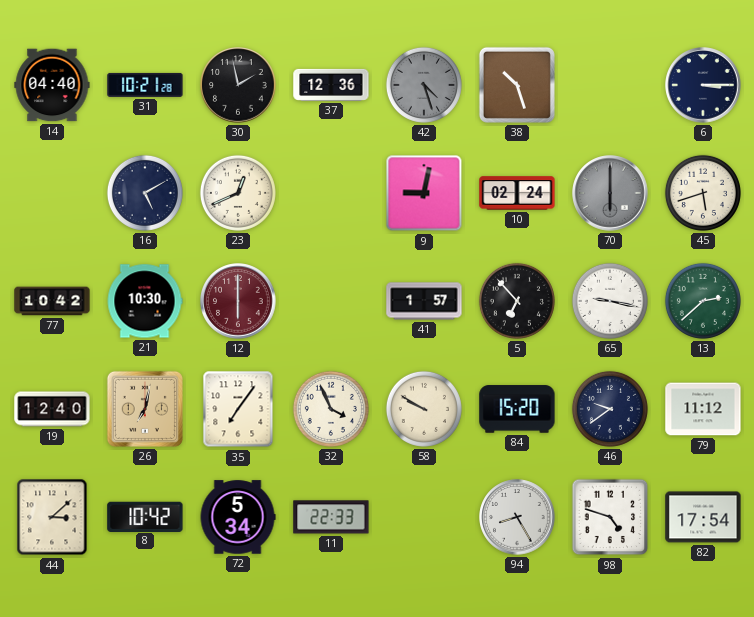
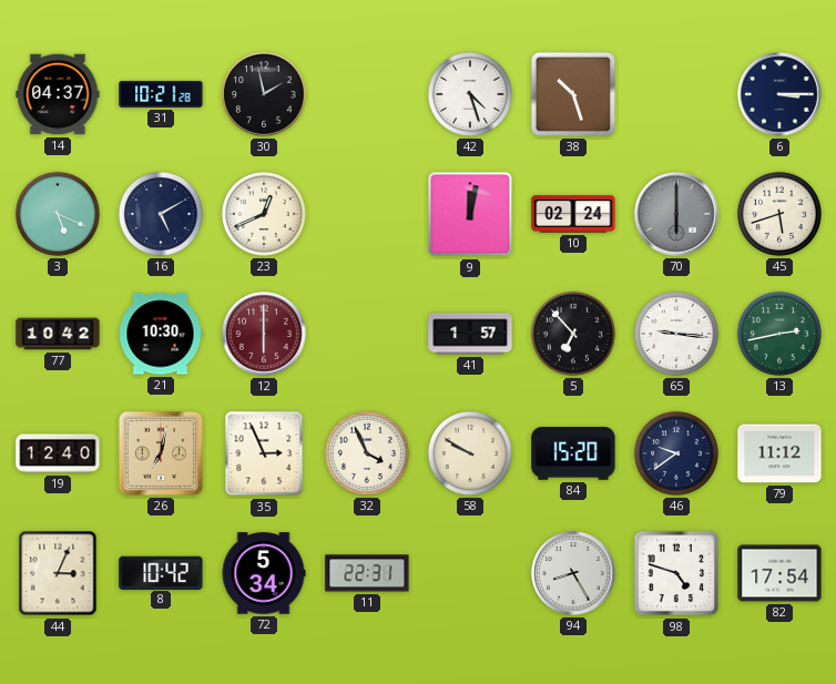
14: 04:40 -> 04:37
37: 12:36 -> none
42 dial: grey -> white
3: none -> 5:19
9: 9:02 -> 12:02
65: 9:17 -> 9:16
13: 2:38 -> 2:43
35: 7:06 -> 2:56
44: 3:08 -> 3:04
11: 22:33 -> 22:31
